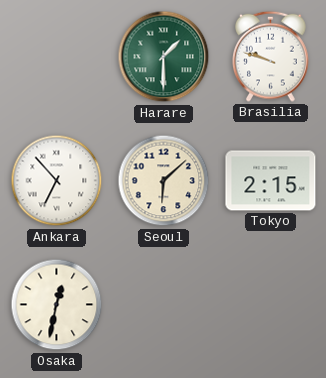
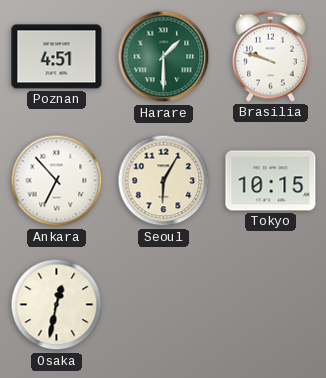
Poznan: none -> 4:51
Seoul: 6:08 -> 6:05
Tokyo: 2:15 -> 10:15
